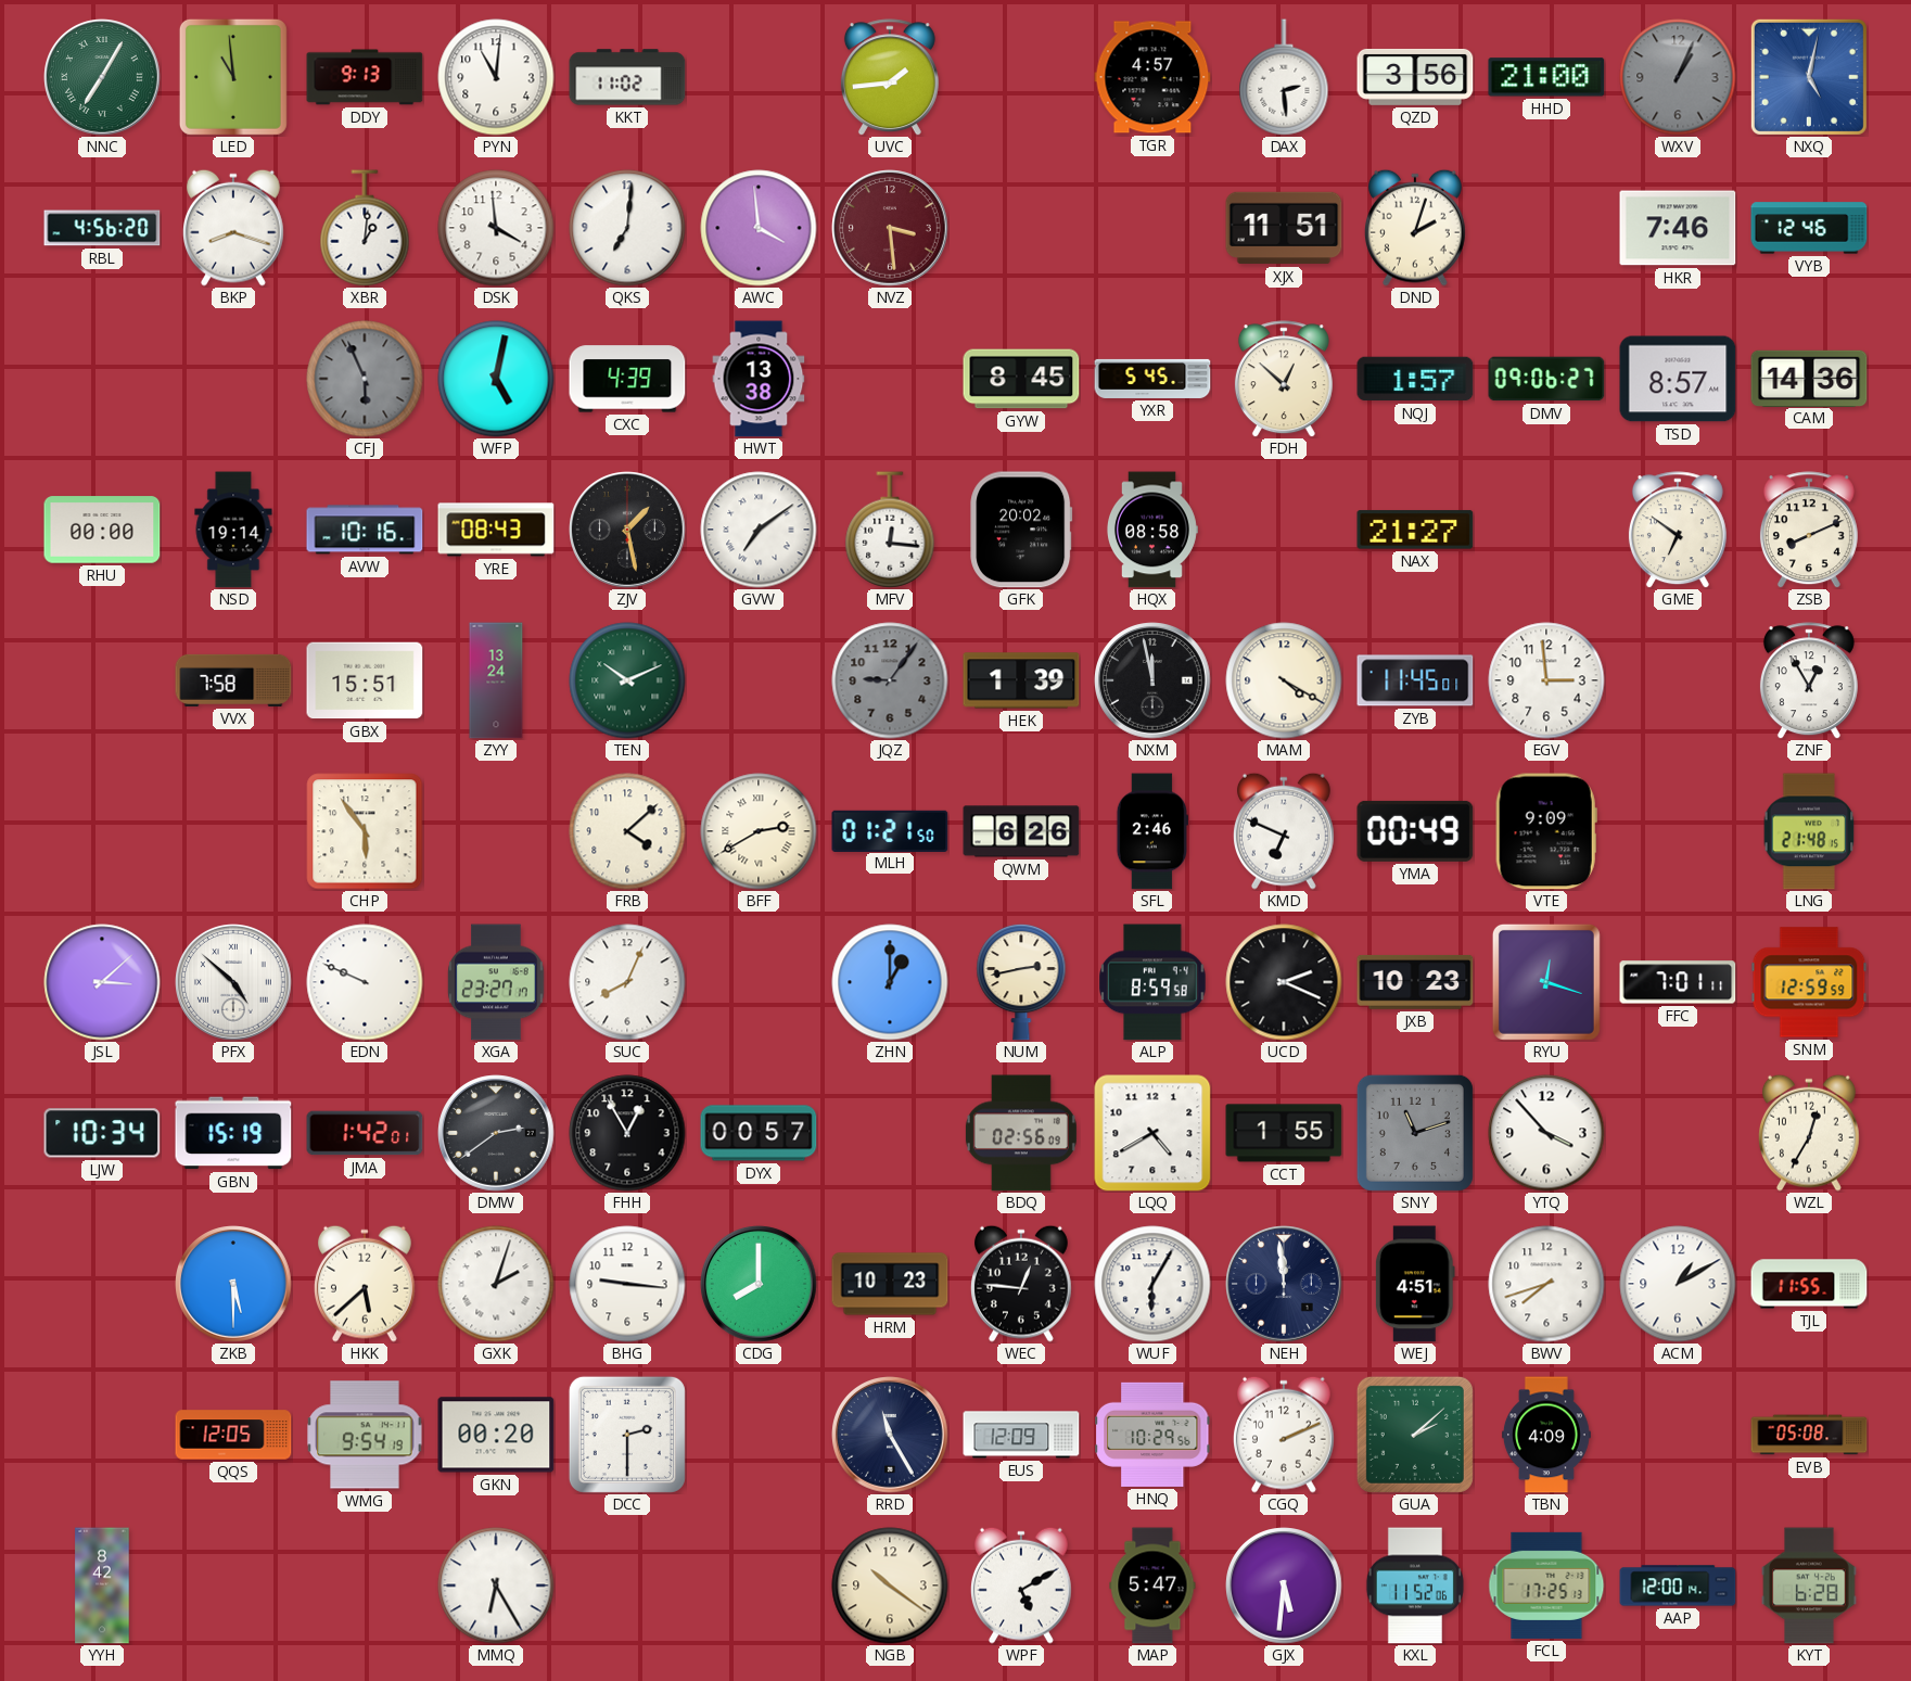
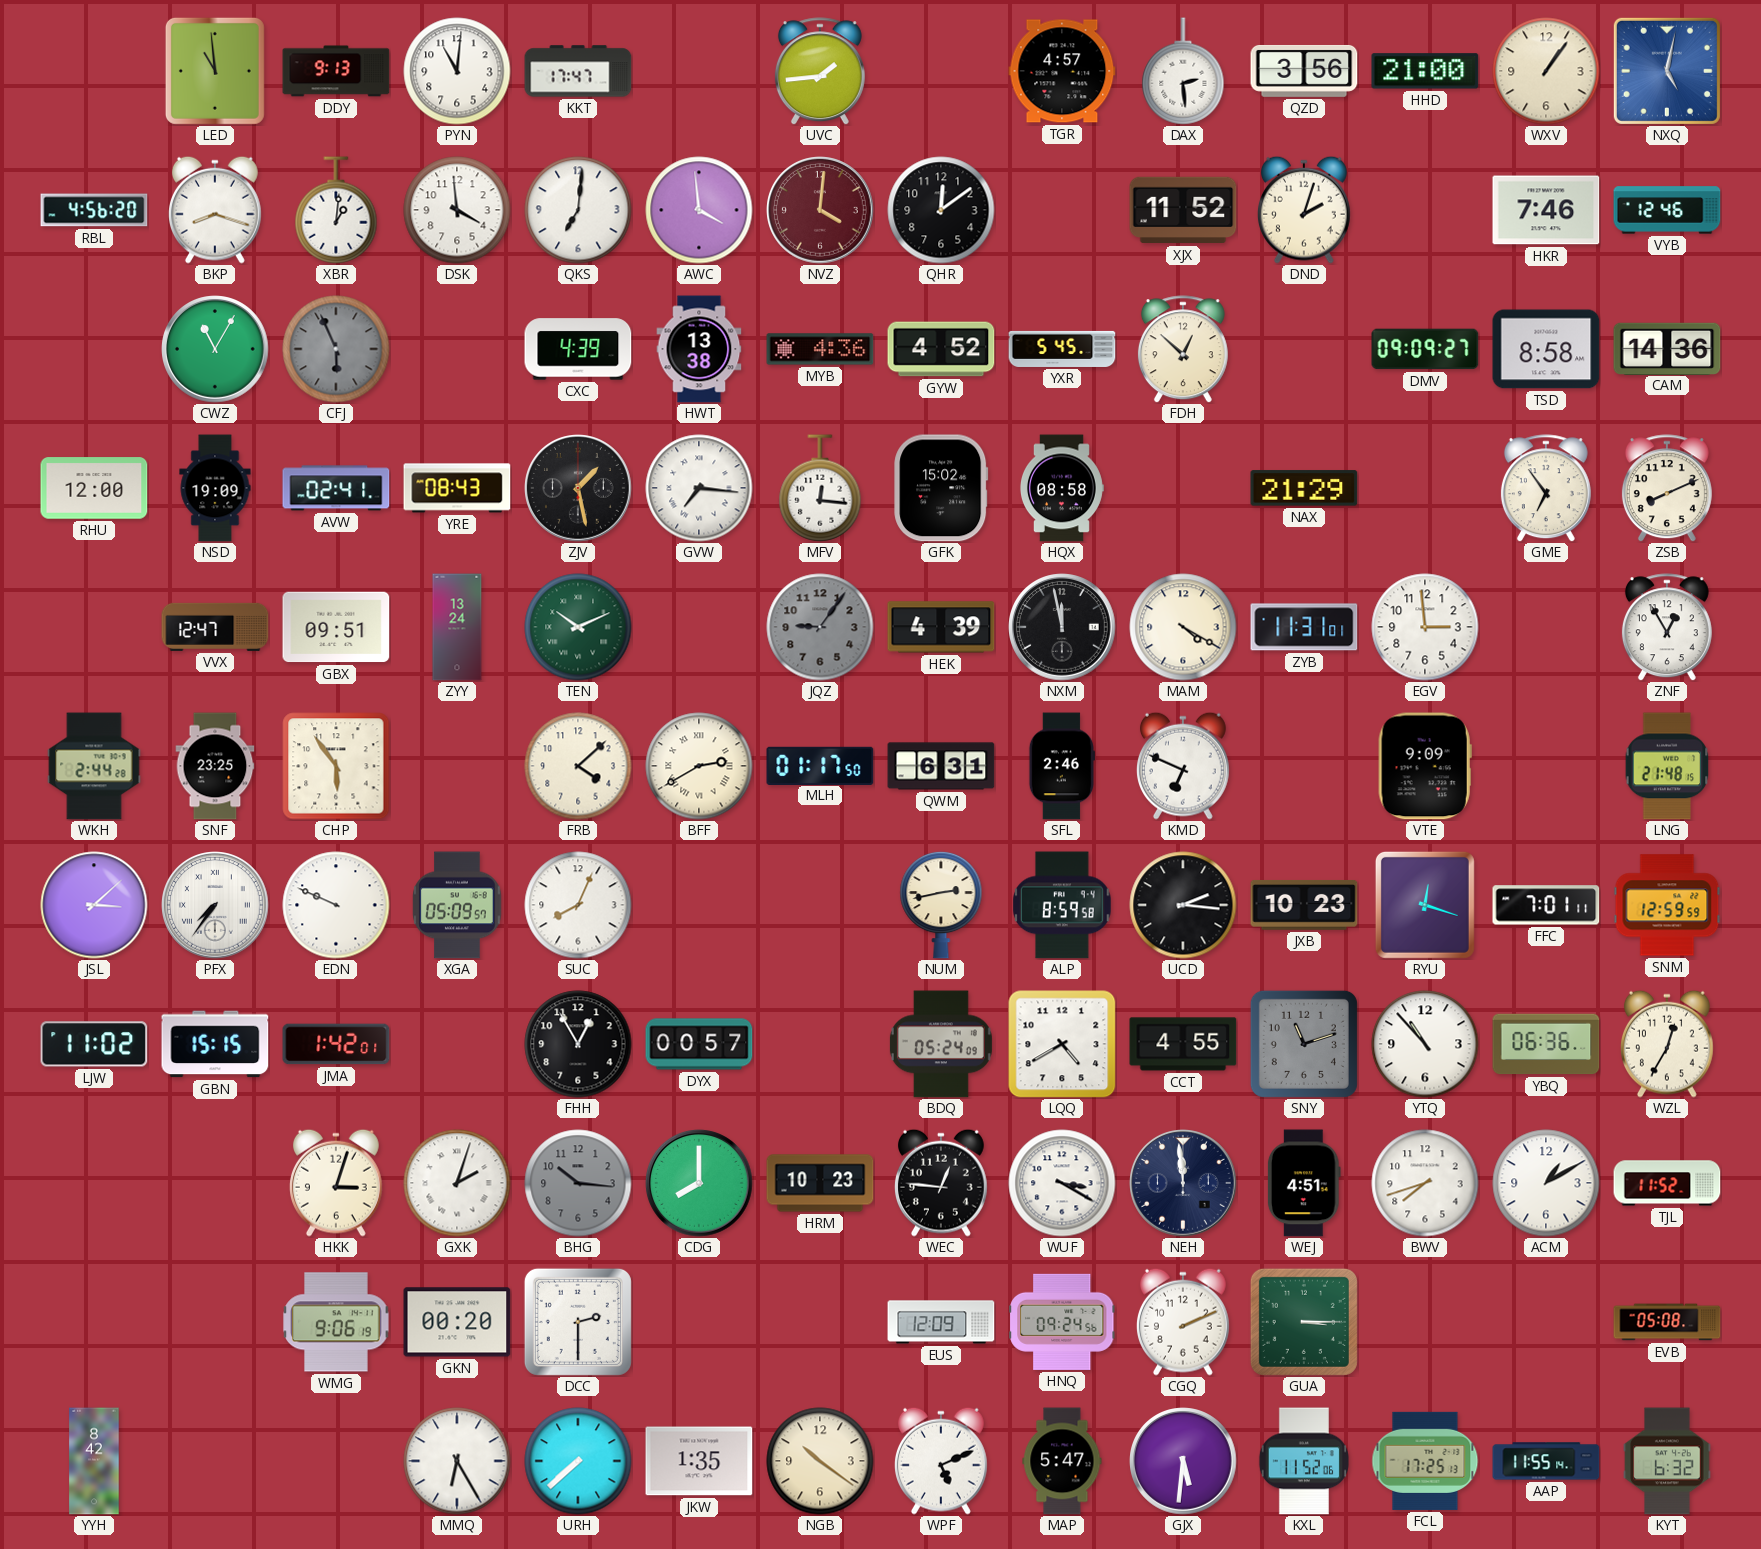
NNC: 7:05 -> none
KKT: 11:02 -> 17:47
WXV: 1:04 -> 1:06
WXV dial: grey -> cream
NVZ: 3:29 -> 4:01
QHR: none -> 12:09
XJX: 11:51 -> 11:52
CWZ: none -> 11:05
WFP: 5:02 -> none
MYB: none -> 4:36
GYW: 8:45 -> 4:52
NQJ: 1:57 -> none
DMV: 09:06 -> 09:09
TSD: 8:57 -> 8:58
RHU: 00:00 -> 12:00
NSD: 19:14 -> 19:09
AVW: 10:16 -> 02:41
GVW: 7:09 -> 7:16
GFK: 20:02 -> 15:02
NAX: 21:27 -> 21:29
GME: 6:51 -> 6:54
VVX: 7:58 -> 12:47
GBX: 15:51 -> 09:51
HEK: 1:39 -> 4:39
ZYB: 11:45 -> 11:31
WKH: none -> 2:44
SNF: none -> 23:25
MLH: 01:21 -> 01:17
QWM: 6:26 -> 6:31
YMA: 00:49 -> none
PFX: 4:52 -> 7:36
XGA: 23:27 -> 05:09
ZHN: 1:00 -> none
UCD: 2:19 -> 2:16
LJW: 10:34 -> 11:02
GBN: 15:19 -> 15:15
DMW: 2:39 -> none
BDQ: 02:56 -> 05:24
CCT: 1:55 -> 4:55
YTQ: 3:53 -> 10:53
YBQ: none -> 06:36
ZKB: 5:30 -> none
HKK: 5:38 -> 3:03
BHG: 9:16 -> 10:16
BHG dial: white -> grey
WUF: 6:05 -> 3:20
TJL: 11:55 -> 11:52
QQS: 12:05 -> none
WMG: 9:54 -> 9:06
RRD: 11:25 -> none
HNQ: 10:29 -> 09:24
GUA: 2:08 -> 3:15
TBN: 4:09 -> none
URH: none -> 7:38
JKW: none -> 1:35
WPF: 5:10 -> 5:11
AAP: 12:00 -> 11:55
KYT: 6:28 -> 6:32
